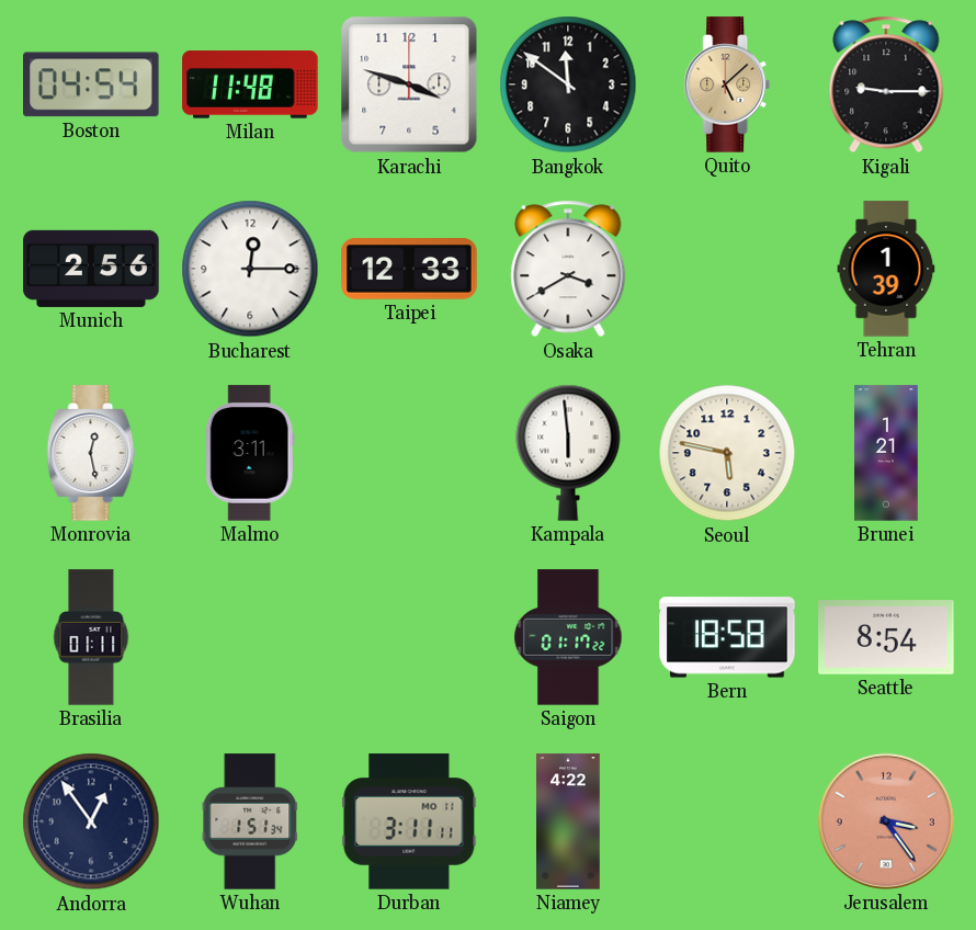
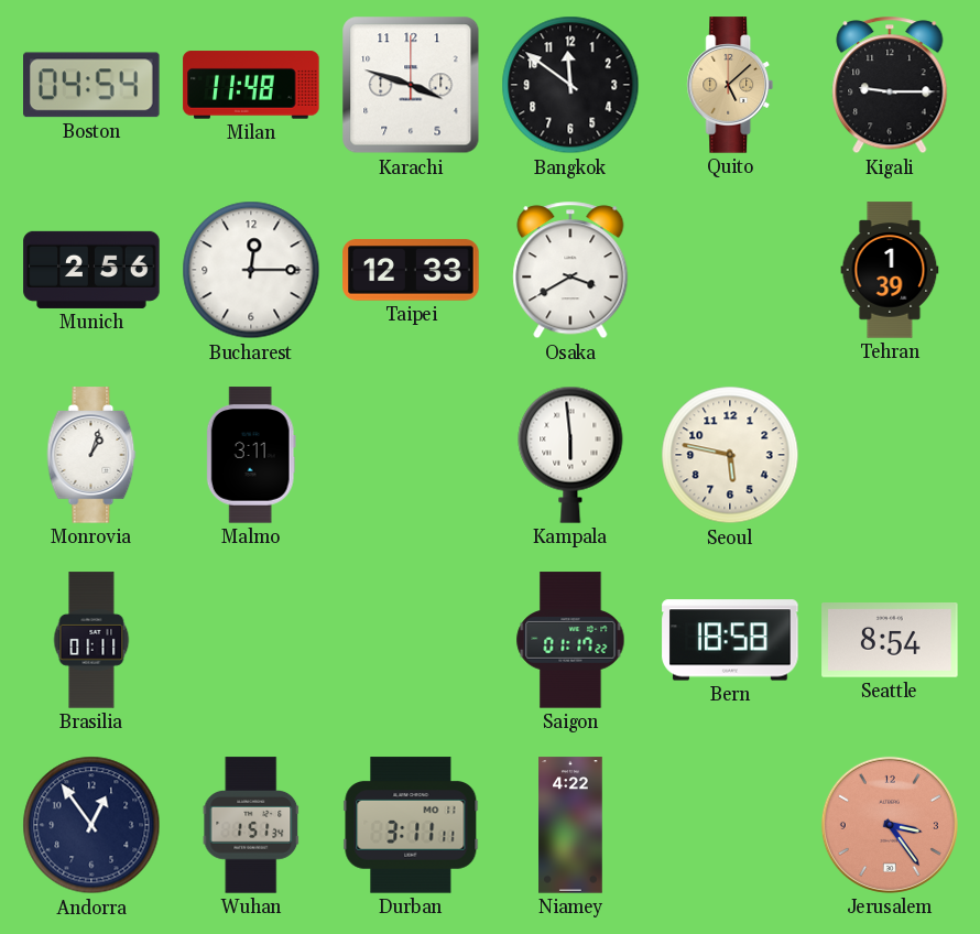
Monrovia: 12:28 -> 1:03
Brunei: 1:21 -> none
